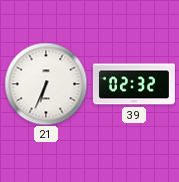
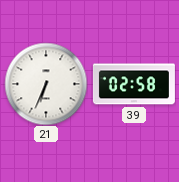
39: 02:32 -> 02:58
